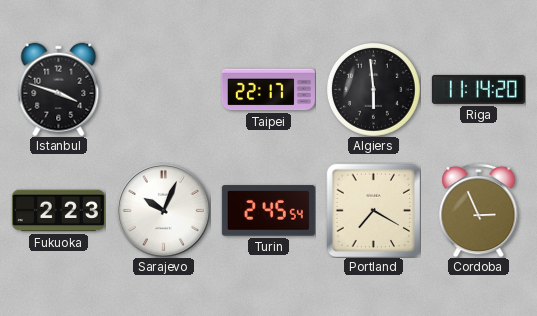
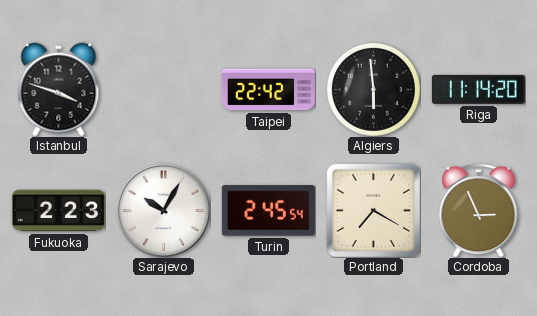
Taipei: 22:17 -> 22:42
Sarajevo: 10:04 -> 10:05
